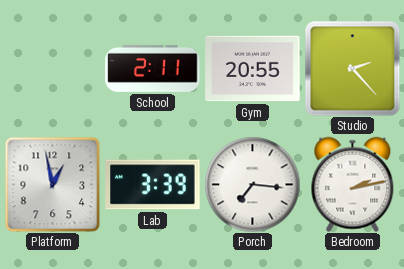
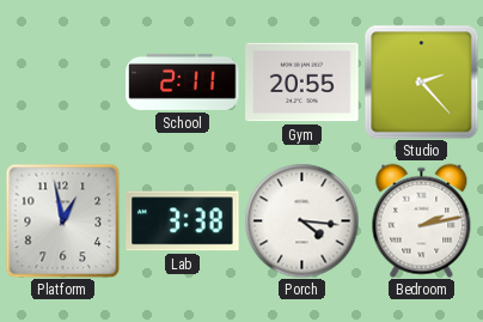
Lab: 3:39 -> 3:38
Porch: 7:16 -> 4:16
